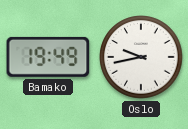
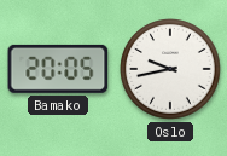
Bamako: 19:49 -> 20:05
